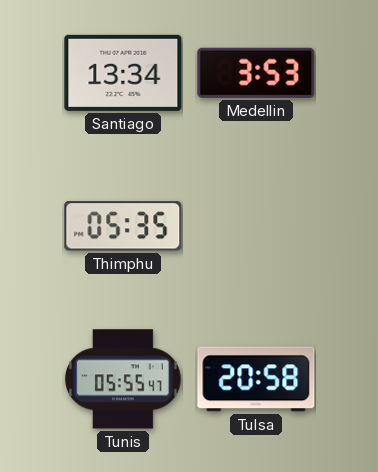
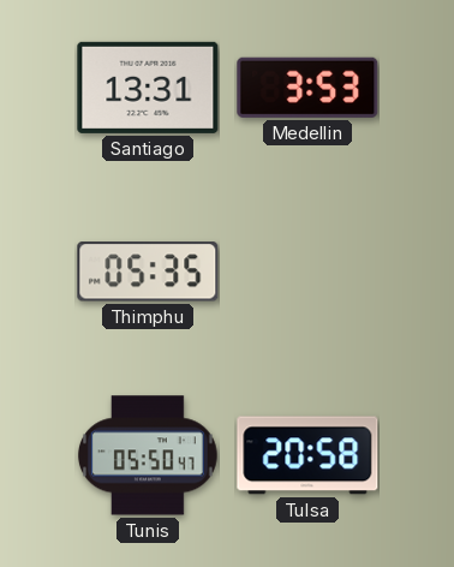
Santiago: 13:34 -> 13:31
Tunis: 05:55 -> 05:50
